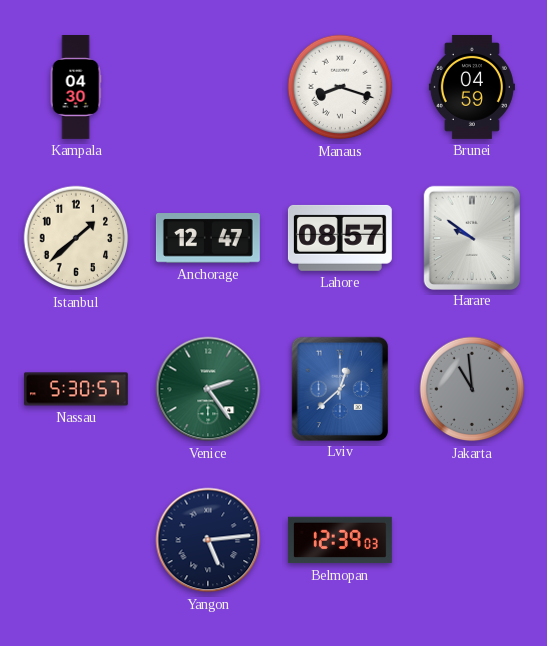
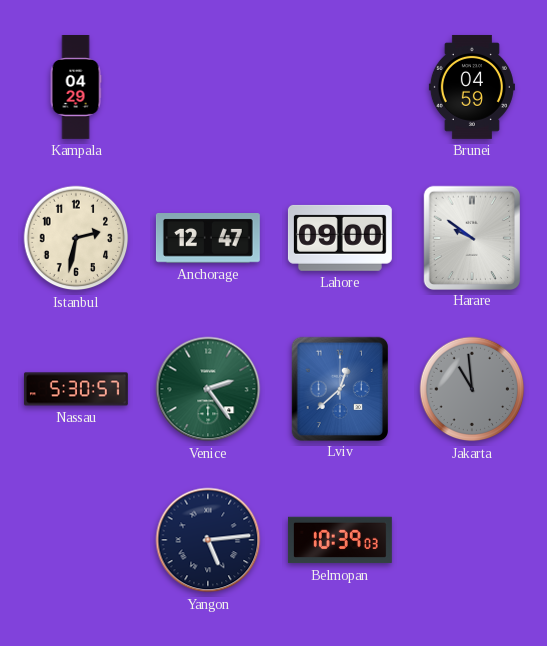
Kampala: 04:30 -> 04:29
Manaus: 8:18 -> none
Istanbul: 1:38 -> 2:32
Lahore: 08:57 -> 09:00
Belmopan: 12:39 -> 10:39
